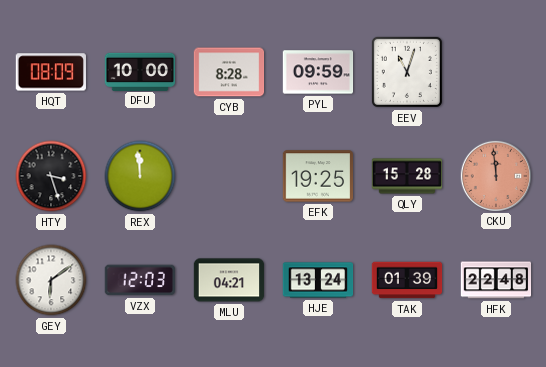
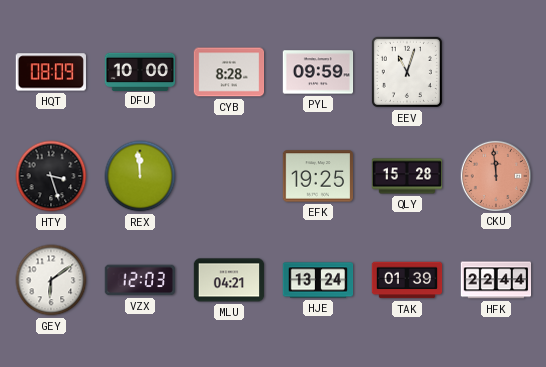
HFK: 22:48 -> 22:44
